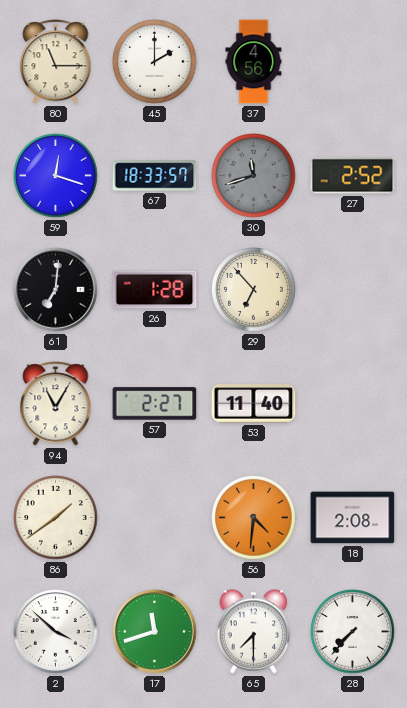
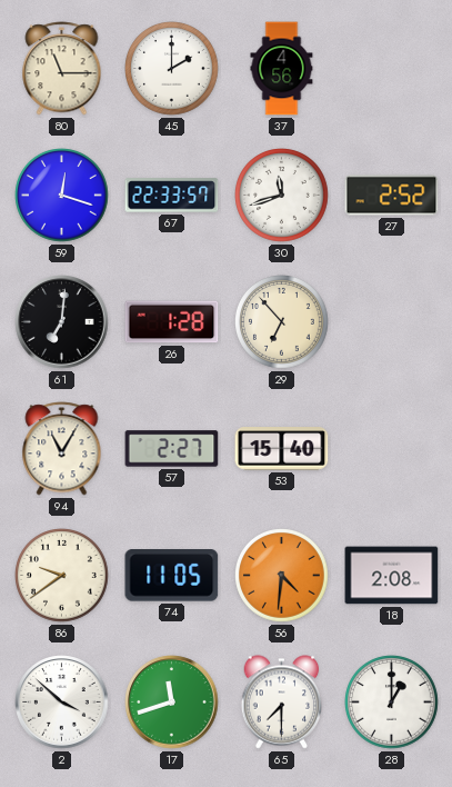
67: 18:33 -> 22:33
30 dial: grey -> white
53: 11:40 -> 15:40
86: 1:39 -> 9:39
74: none -> 11:05
28: 7:37 -> 1:00
